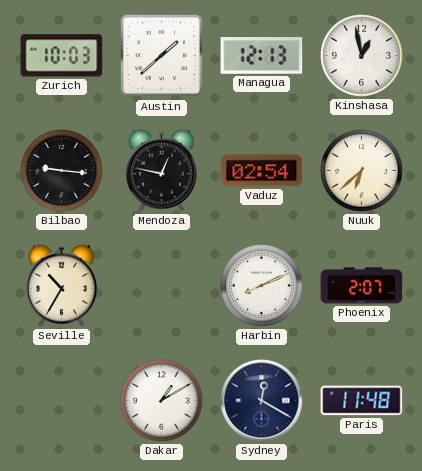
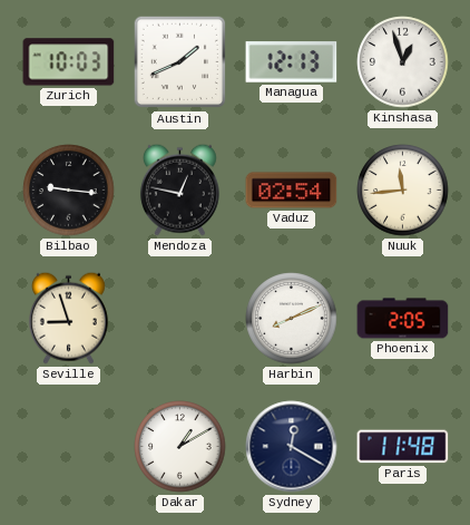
Austin: 1:38 -> 1:41
Kinshasa: 12:58 -> 12:57
Nuuk: 6:38 -> 11:44
Seville: 10:35 -> 8:57
Phoenix: 2:07 -> 2:05
